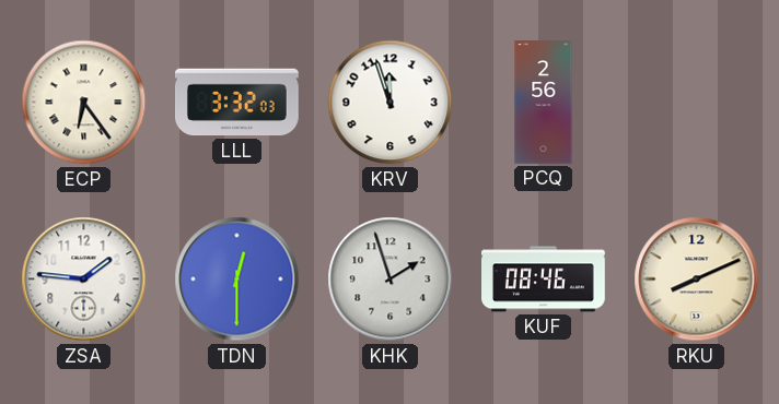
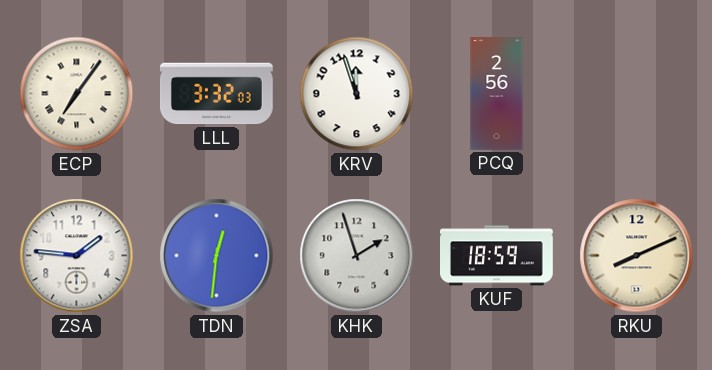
ECP: 6:24 -> 7:06
TDN: 12:30 -> 12:31
KUF: 08:46 -> 18:59
